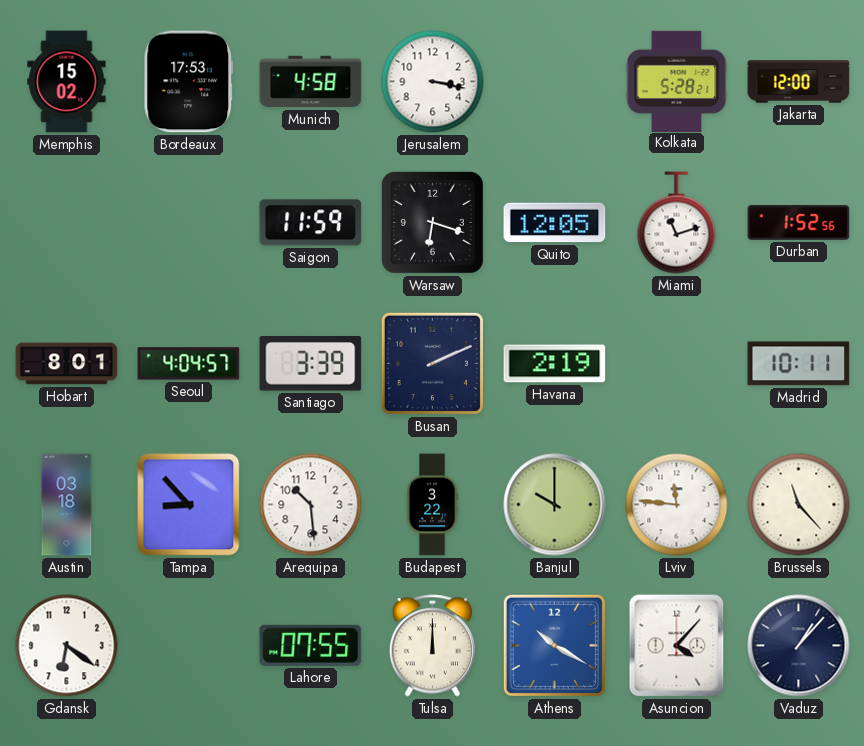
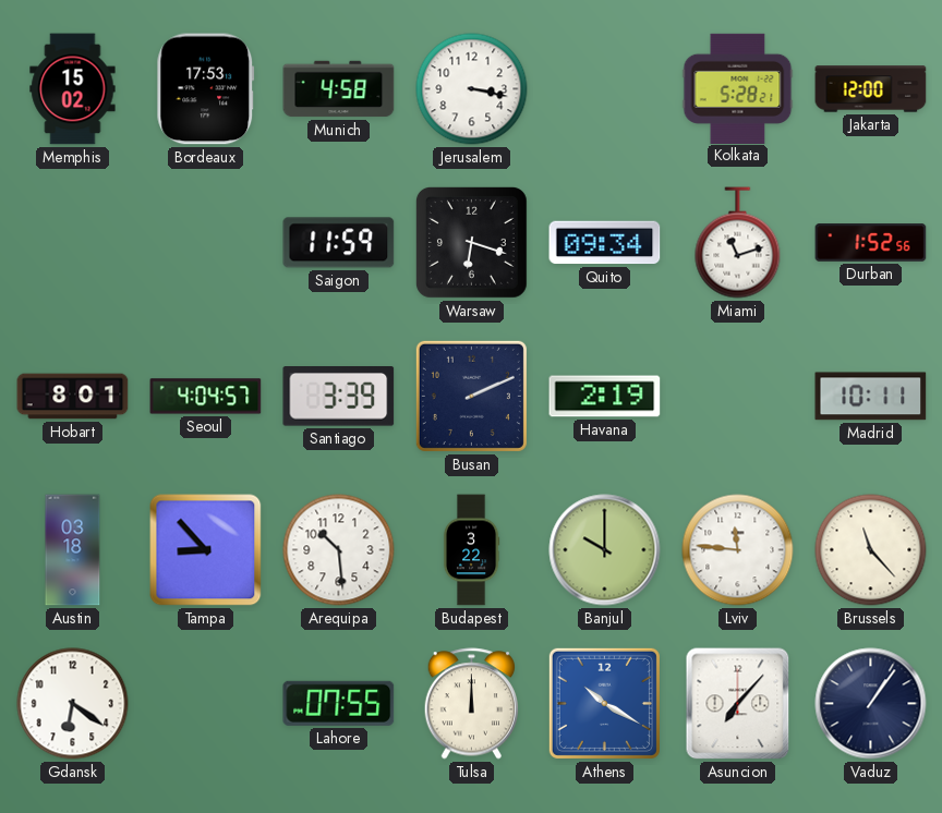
Quito: 12:05 -> 09:34
Asuncion: 4:07 -> 7:07
Vaduz: 1:07 -> 1:06
